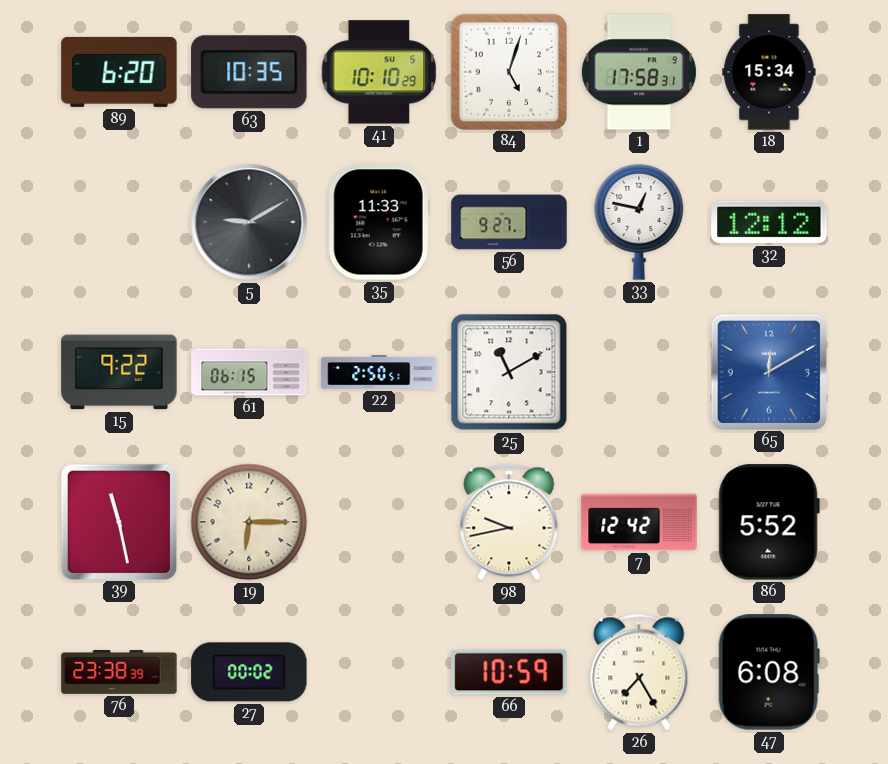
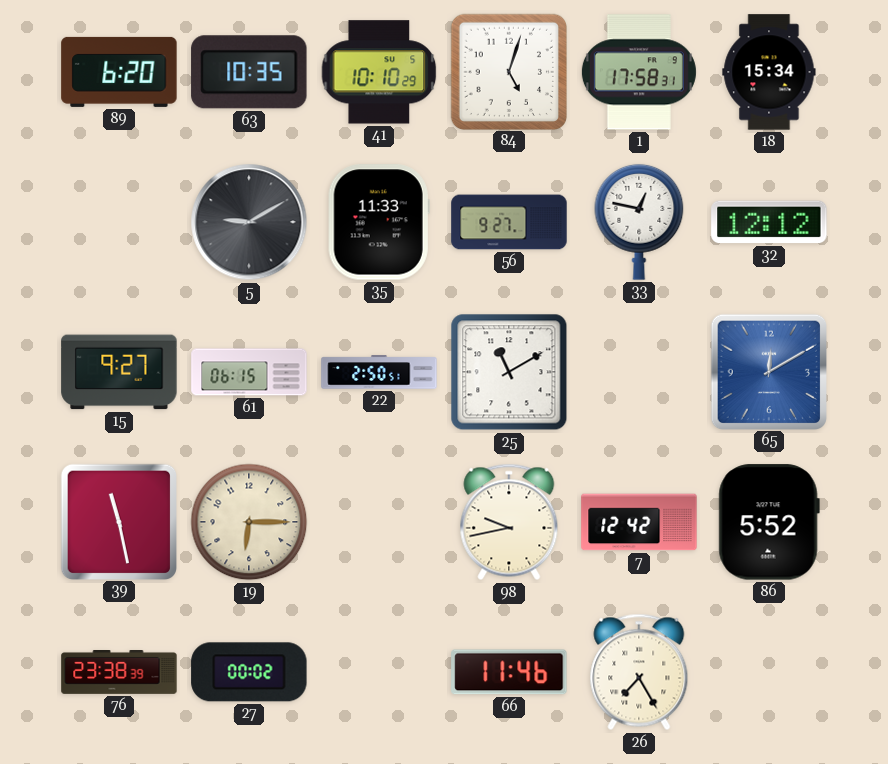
15: 9:22 -> 9:27
66: 10:59 -> 11:46
47: 6:08 -> none
